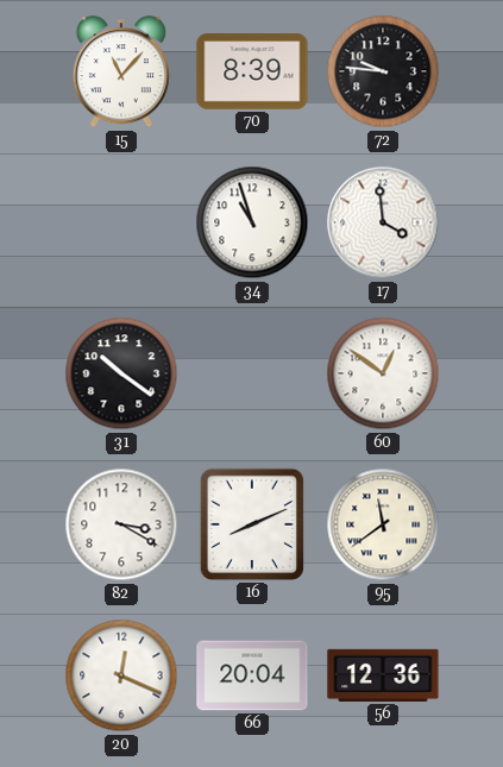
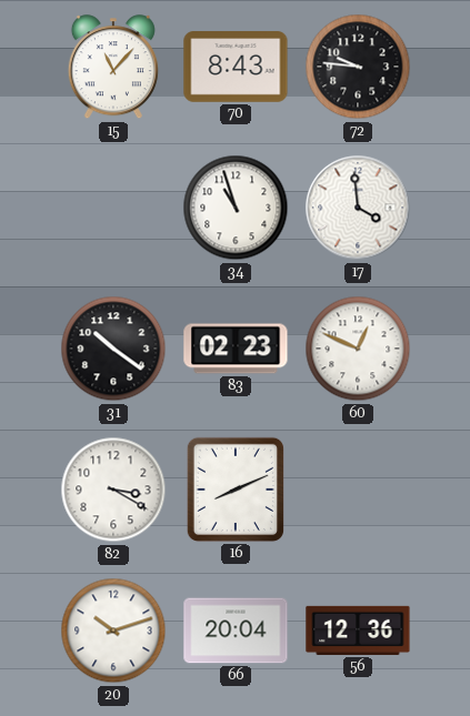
70: 8:39 -> 8:43
83: none -> 02:23
60: 12:51 -> 12:49
95: 11:39 -> none
20: 12:19 -> 10:12
